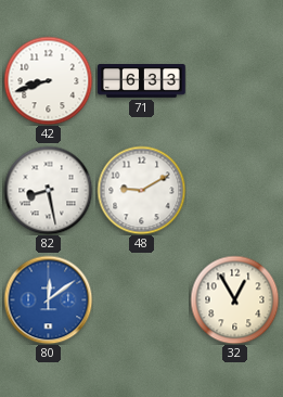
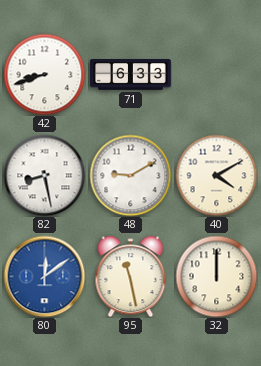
40: none -> 4:10
95: none -> 11:28
32: 12:55 -> 12:00
